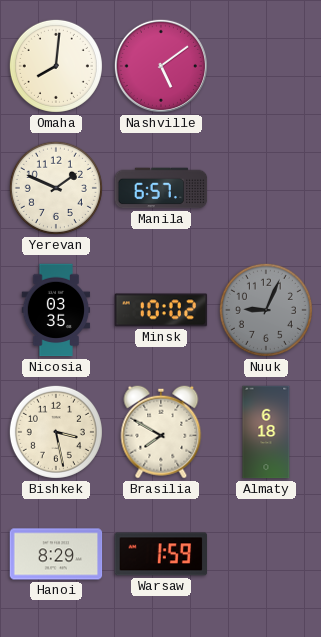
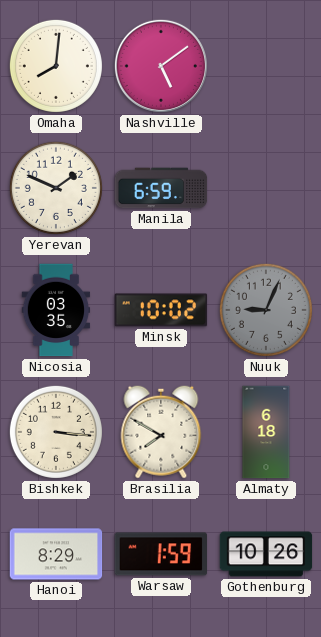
Manila: 6:57 -> 6:59
Bishkek: 3:28 -> 3:16
Gothenburg: none -> 10:26
